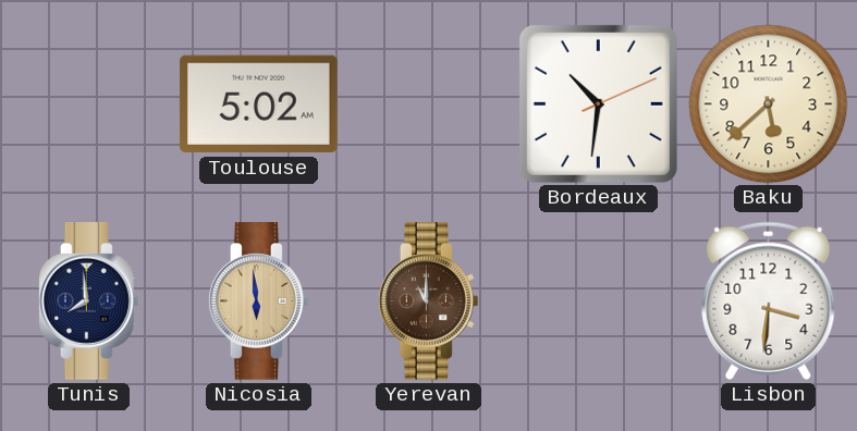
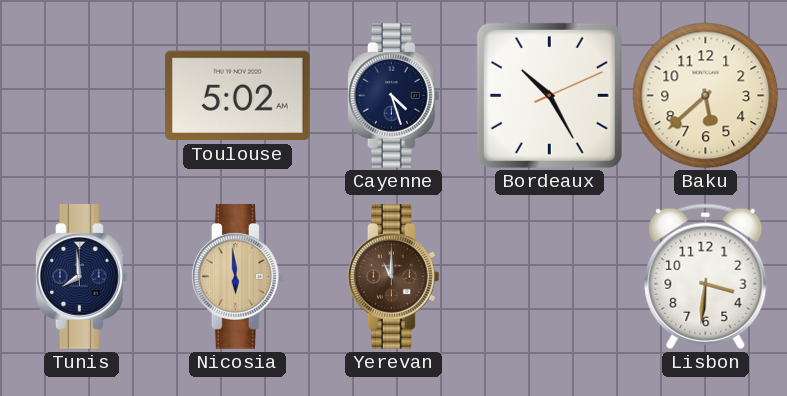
Cayenne: none -> 4:27
Bordeaux: 10:31 -> 10:25
